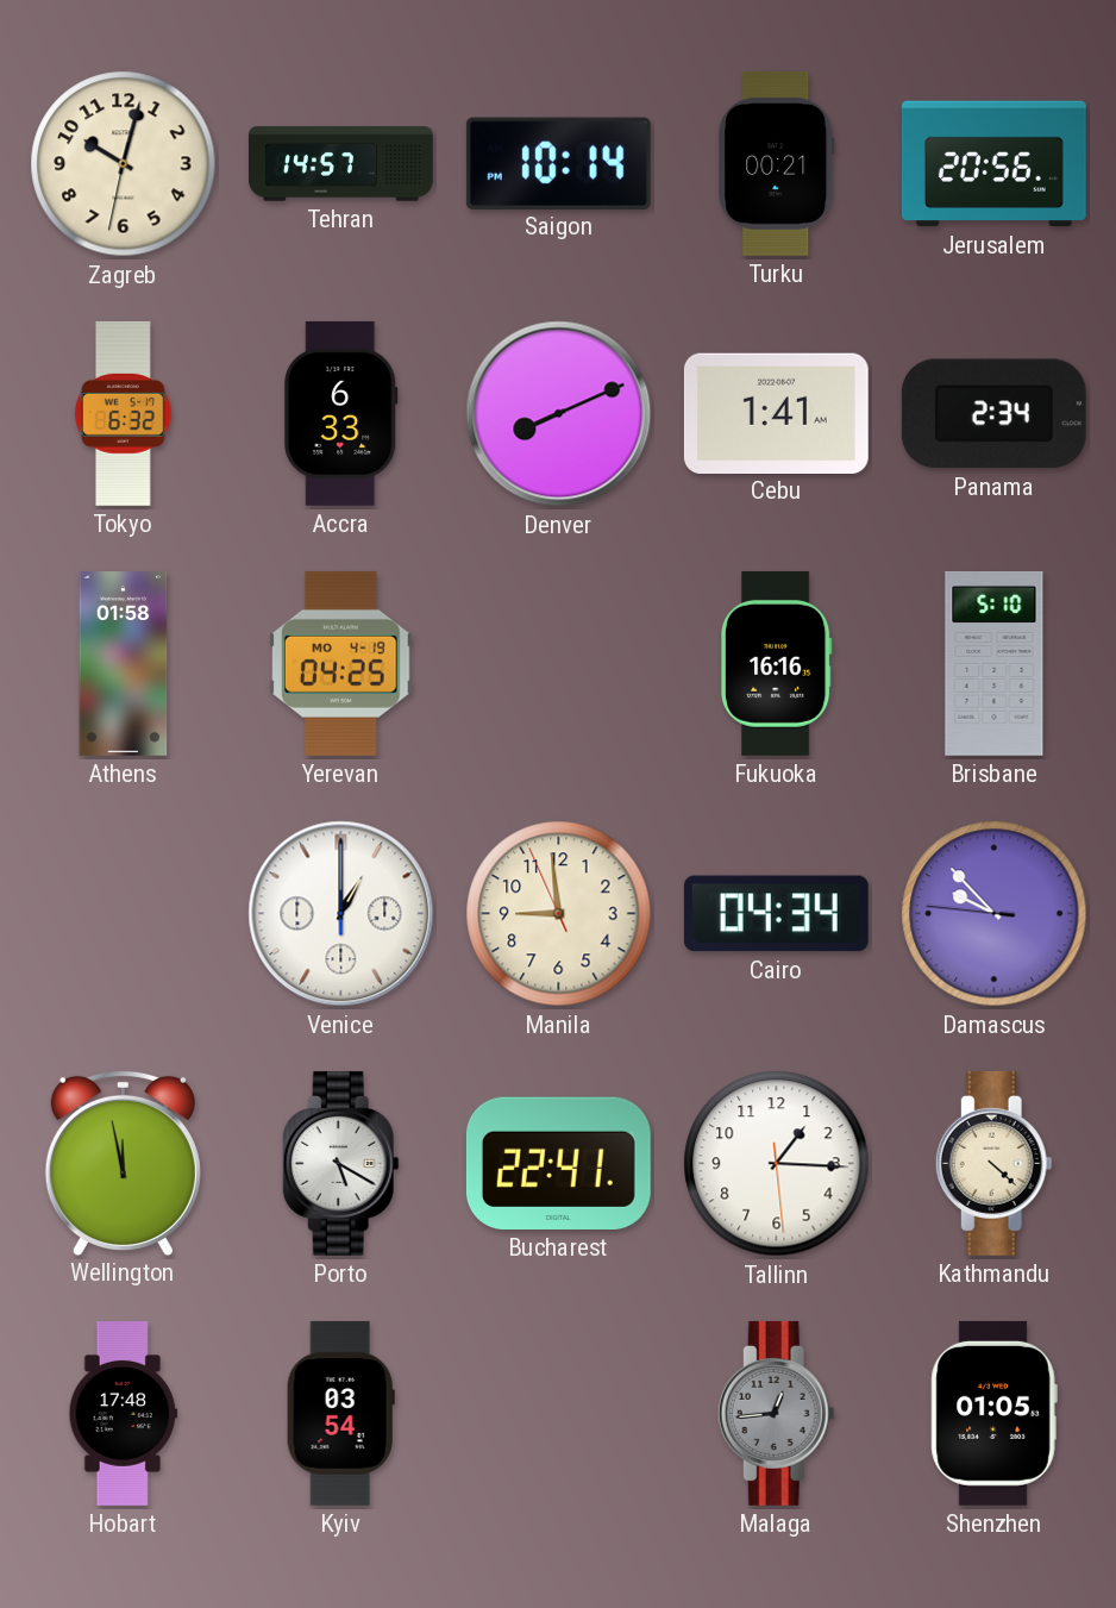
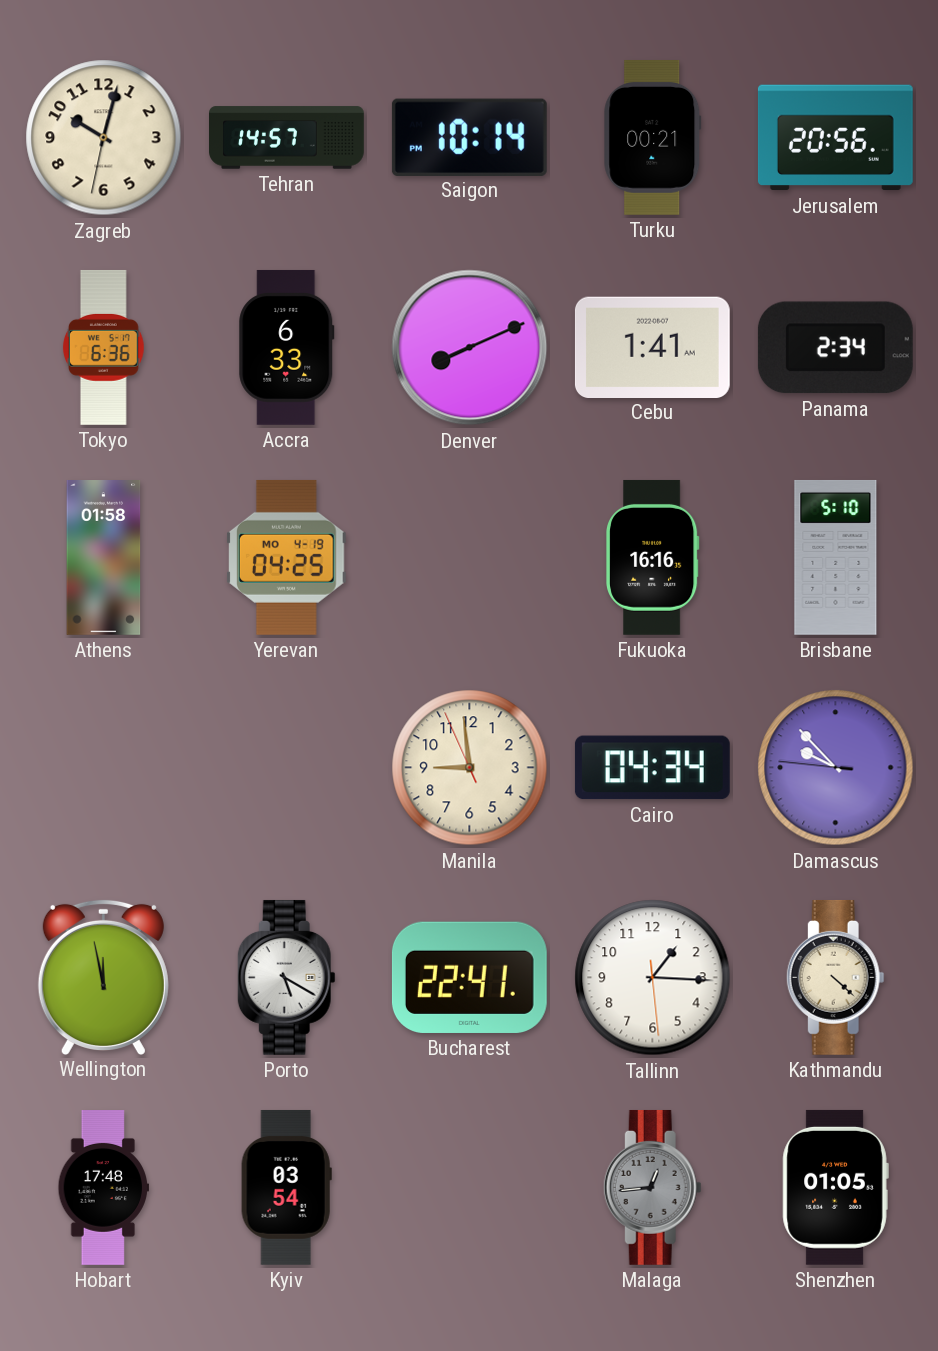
Tokyo: 6:32 -> 6:36
Venice: 1:00 -> none
